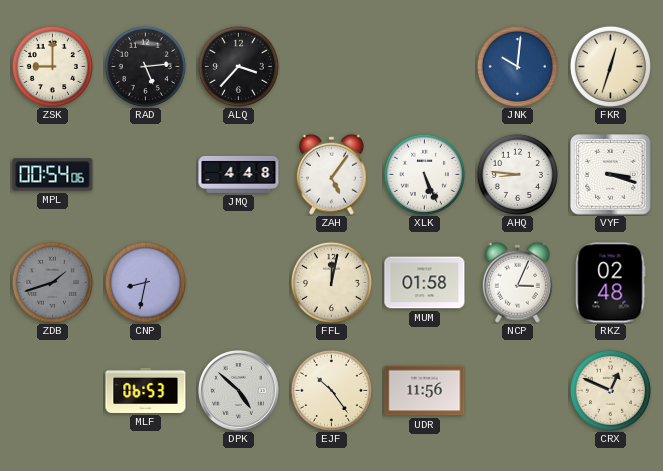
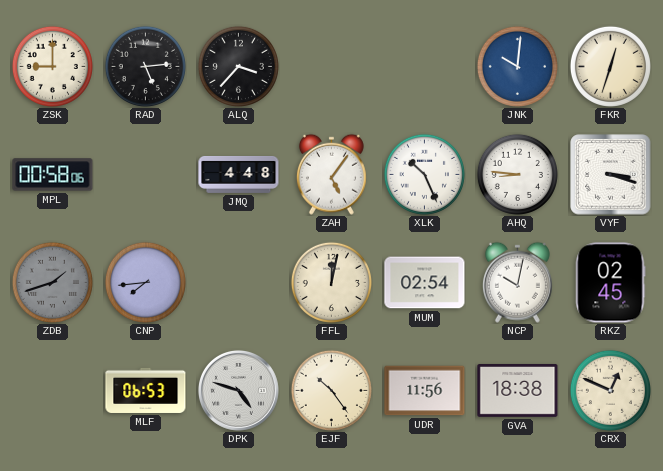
MPL: 00:54 -> 00:58
XLK: 5:26 -> 10:26
CNP: 8:32 -> 7:44
MUM: 01:58 -> 02:54
NCP: 3:04 -> 10:02
RKZ: 02:48 -> 02:45
DPK: 4:52 -> 4:48
GVA: none -> 18:38
